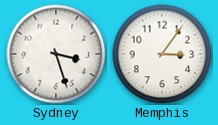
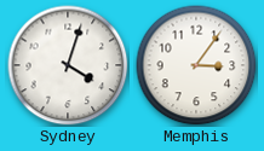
Sydney: 3:27 -> 4:03
